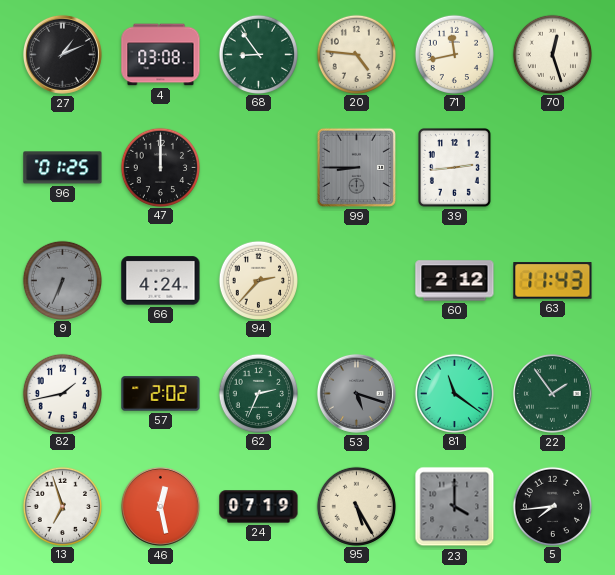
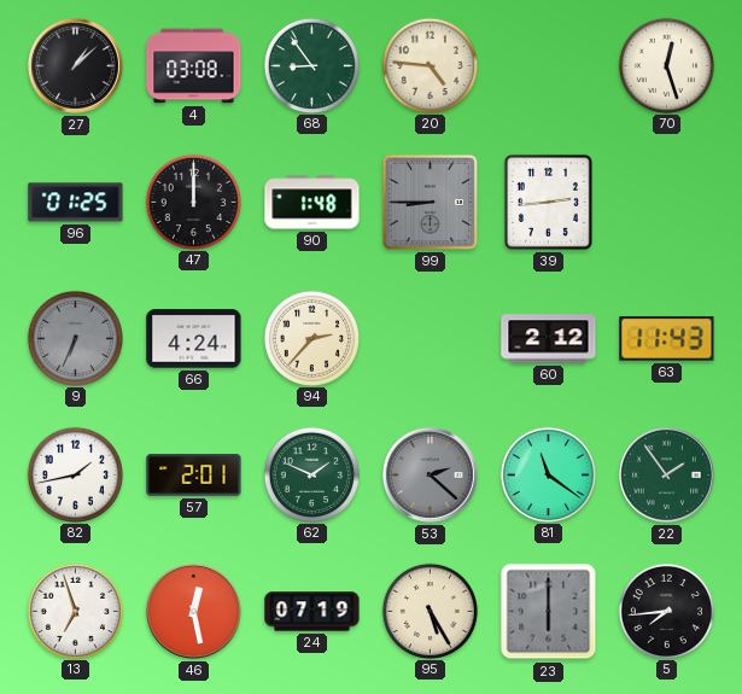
27: 1:11 -> 1:08
71: 11:43 -> none
90: none -> 1:48
57: 2:02 -> 2:01
62: 2:34 -> 1:49
53: 5:18 -> 2:22
23: 4:00 -> 6:00
